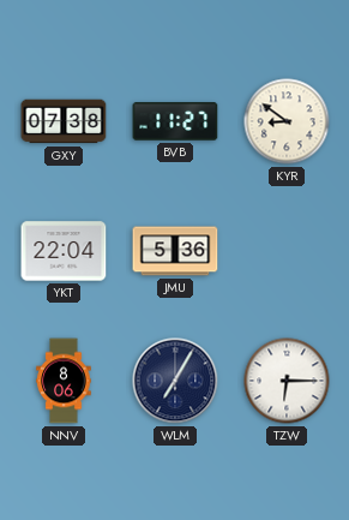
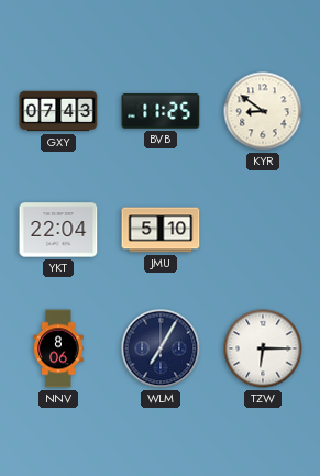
GXY: 07:38 -> 07:43
BVB: 11:27 -> 11:25
JMU: 5:36 -> 5:10
